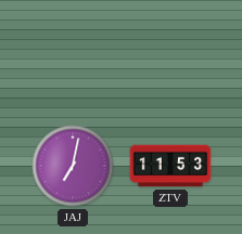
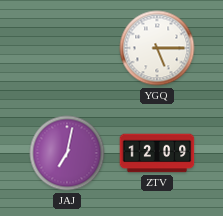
YGQ: none -> 5:15
ZTV: 11:53 -> 12:09
